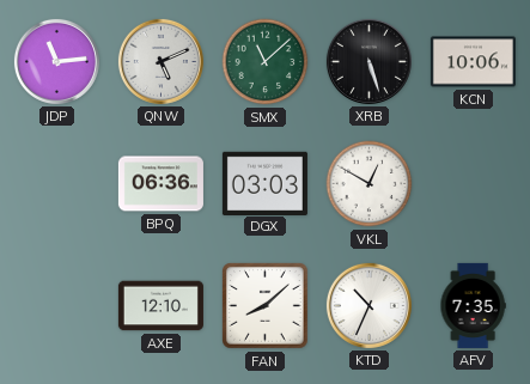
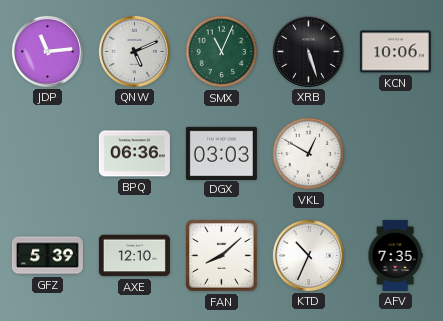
SMX: 11:08 -> 11:04
GFZ: none -> 5:39
